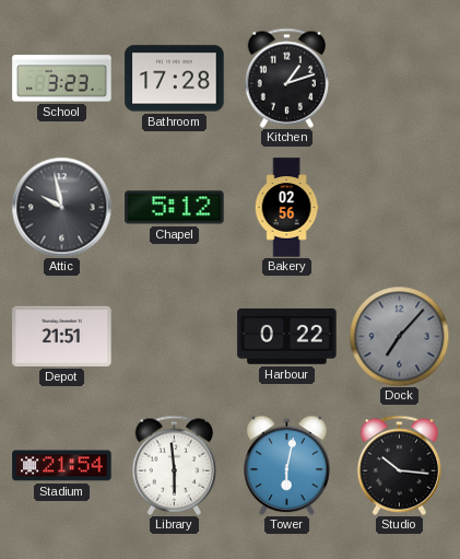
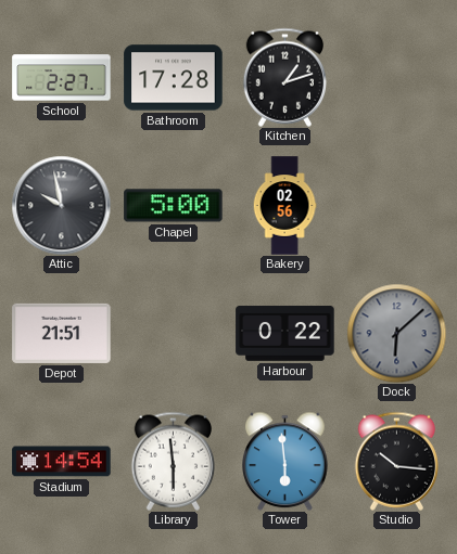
School: 3:23 -> 2:27
Chapel: 5:12 -> 5:00
Dock: 7:07 -> 6:08
Stadium: 21:54 -> 14:54
Tower: 6:02 -> 5:59
